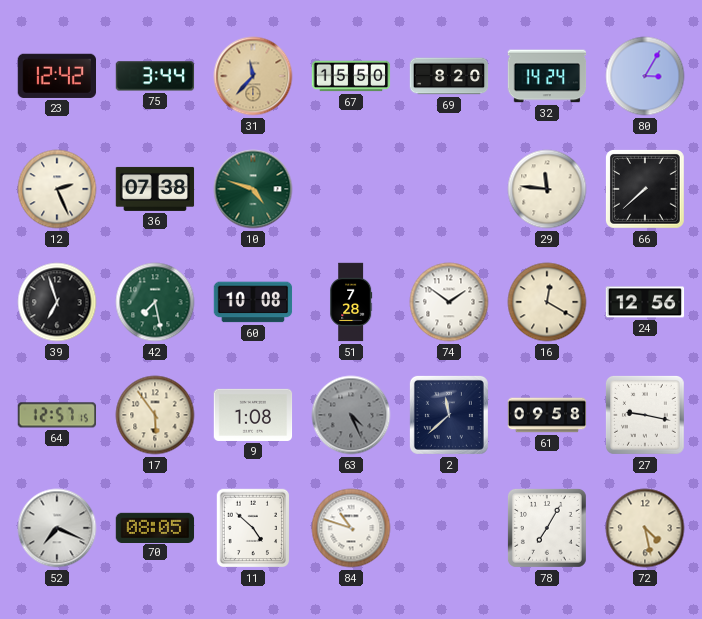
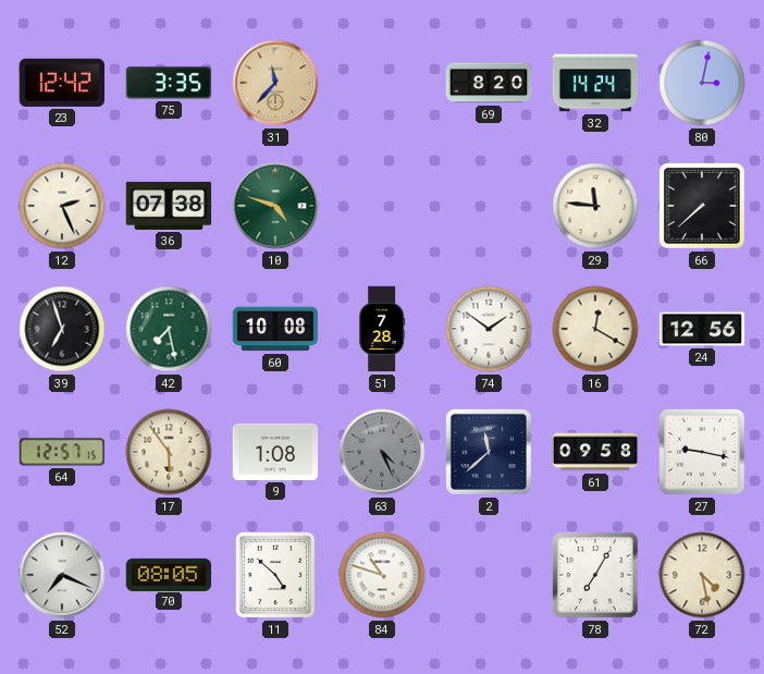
75: 3:44 -> 3:35
67: 15:50 -> none
80: 3:05 -> 3:02
